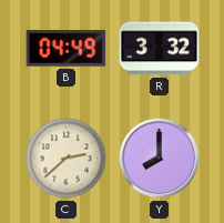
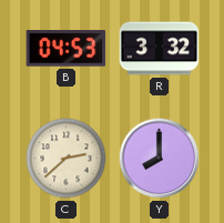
B: 04:49 -> 04:53
